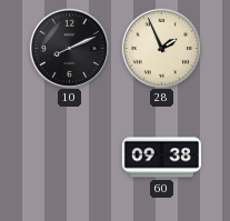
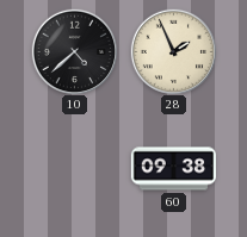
10: 8:11 -> 4:38
